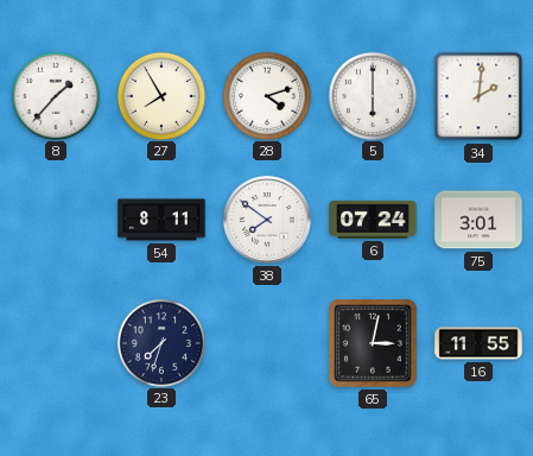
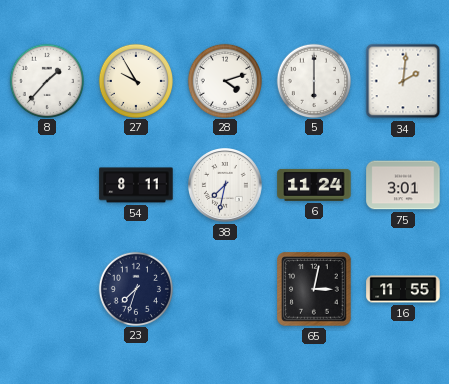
27: 7:55 -> 9:55
38: 7:51 -> 7:32
6: 07:24 -> 11:24
